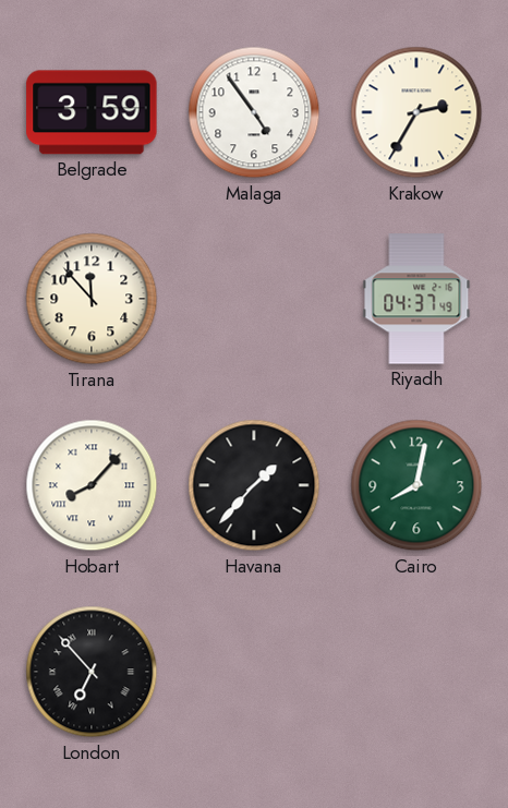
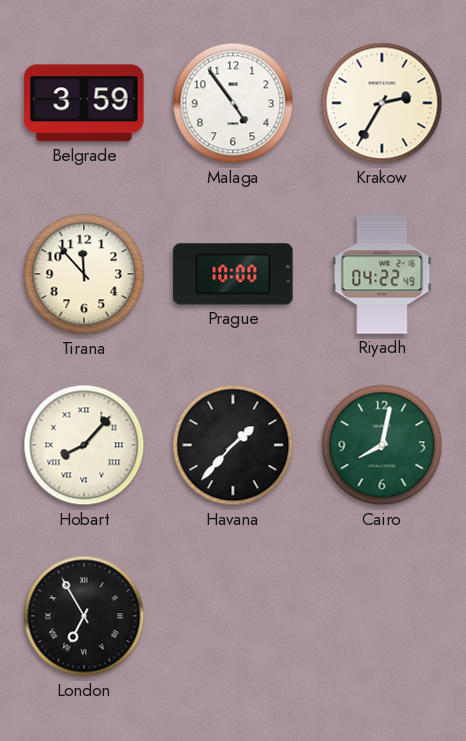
Prague: none -> 10:00
Riyadh: 04:37 -> 04:22
London: 6:53 -> 6:55
